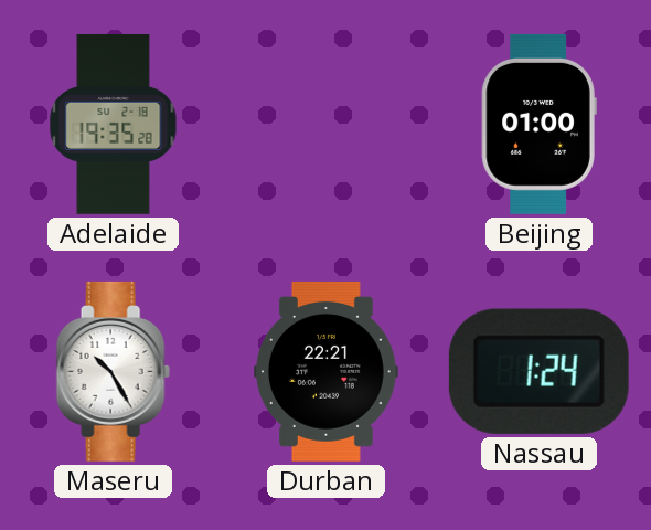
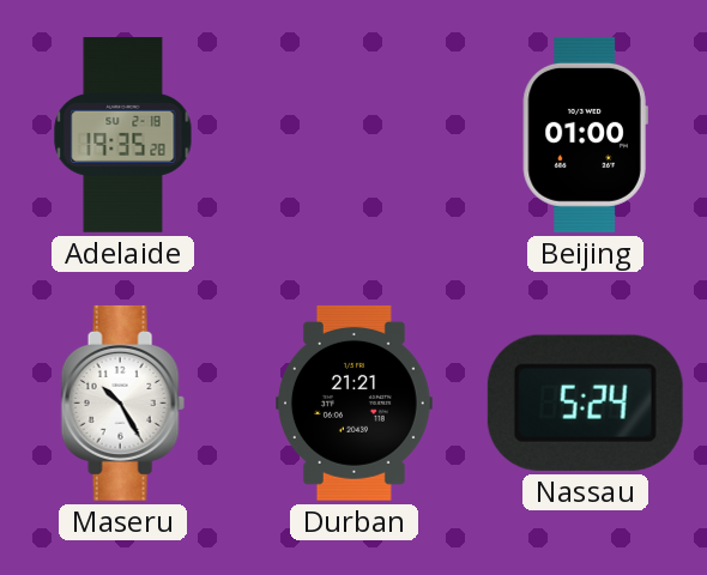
Durban: 22:21 -> 21:21
Nassau: 1:24 -> 5:24
